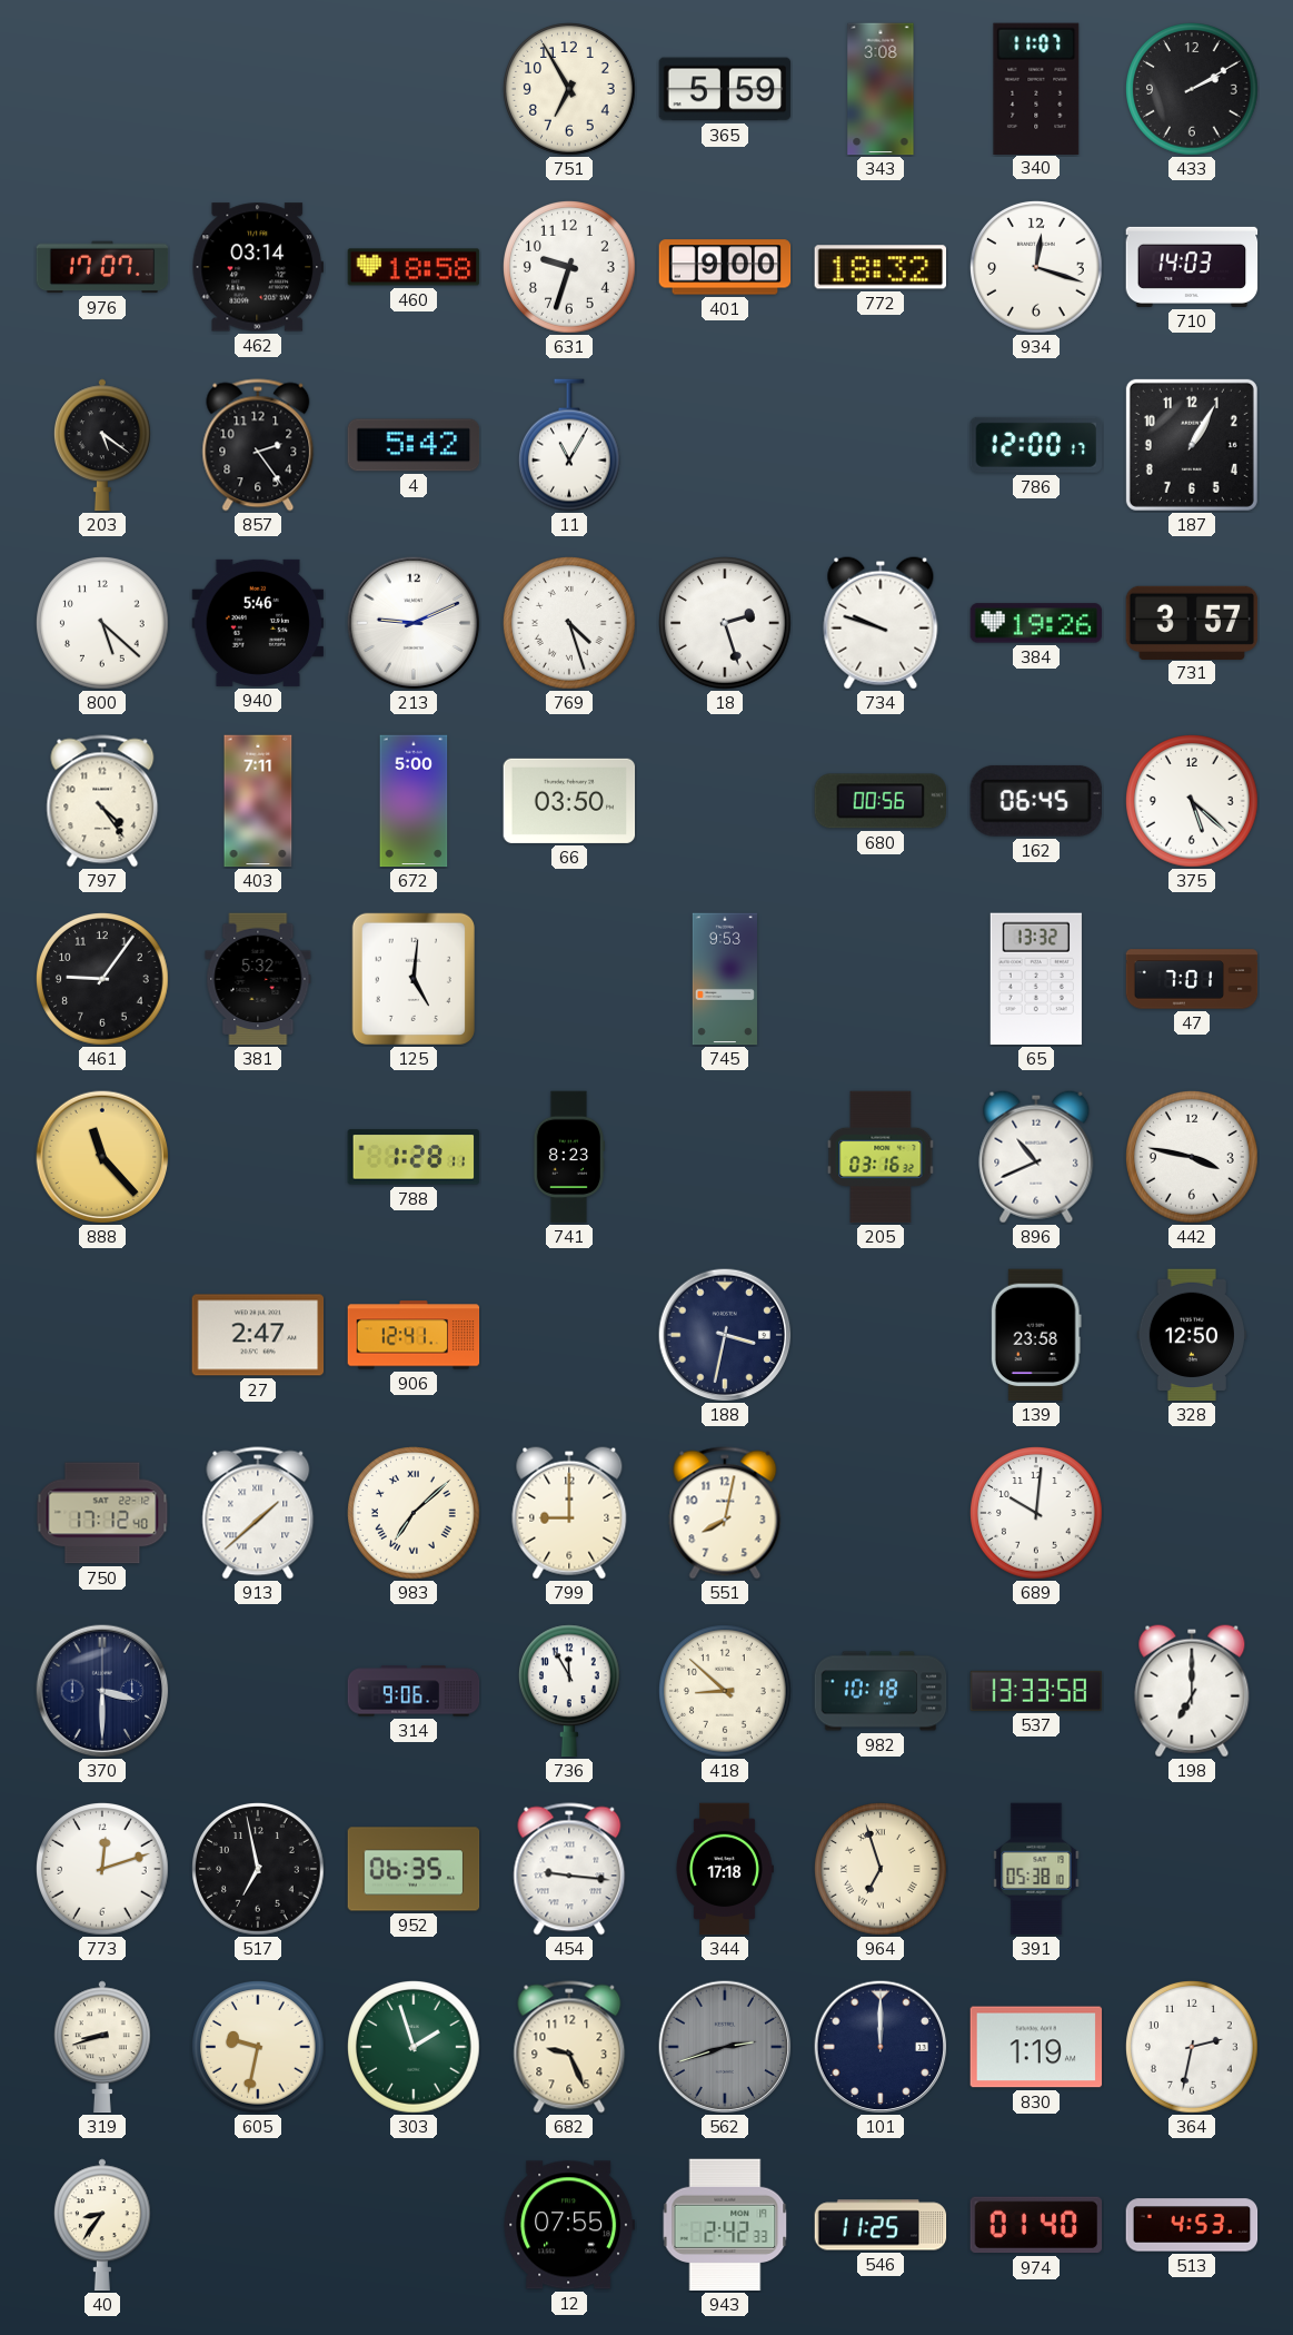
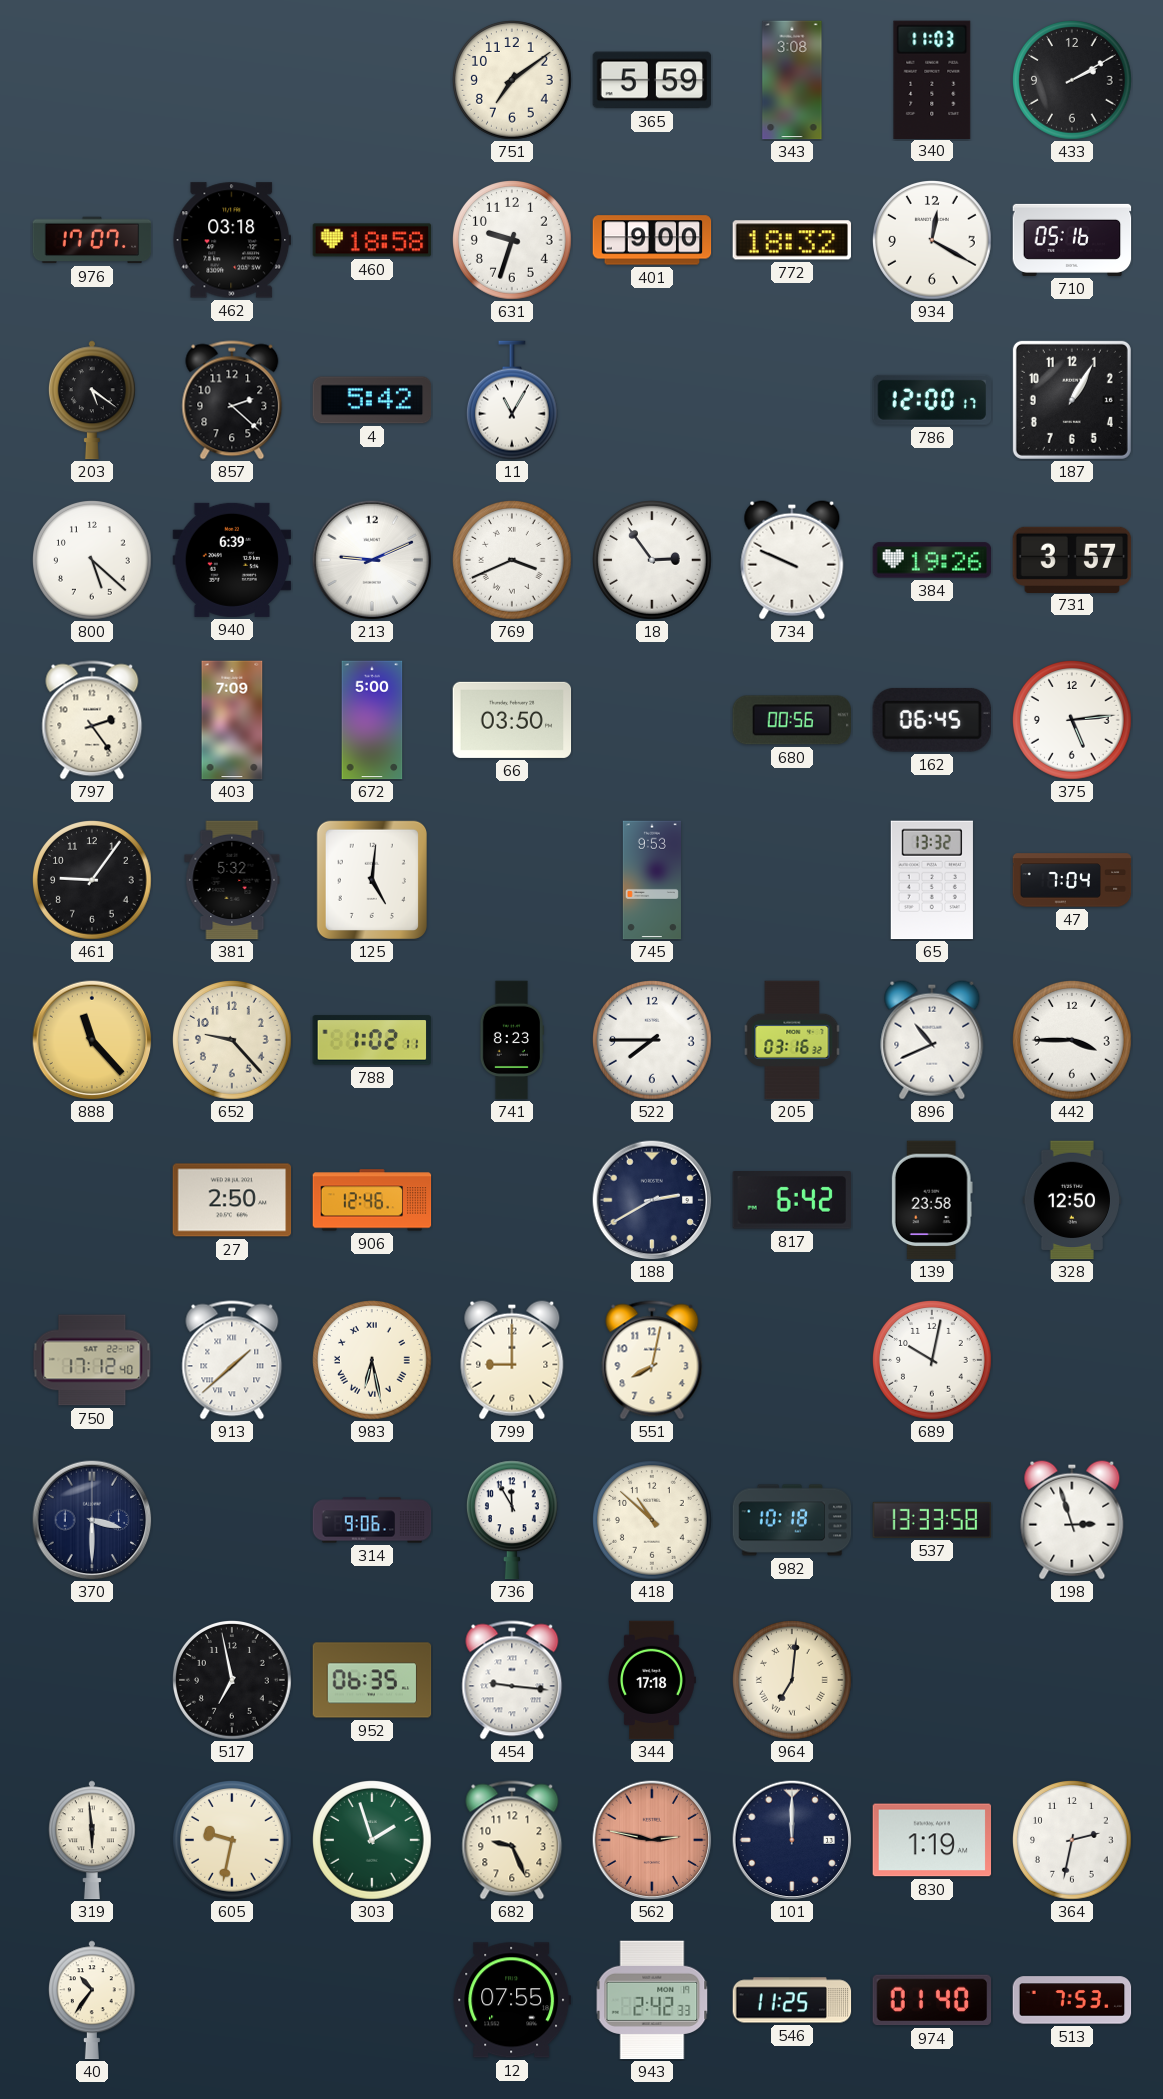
751: 6:55 -> 7:09
340: 11:07 -> 11:03
462: 03:14 -> 03:18
934: 12:18 -> 12:20
710: 14:03 -> 05:16
857: 2:24 -> 2:22
940: 5:46 -> 6:39
769: 4:27 -> 3:41
18: 2:27 -> 2:54
734: 9:48 -> 9:49
797: 4:24 -> 2:24
403: 7:11 -> 7:09
375: 5:22 -> 5:14
47: 7:01 -> 7:04
652: none -> 9:23
788: 1:28 -> 1:02
522: none -> 7:45
442: 3:47 -> 3:45
27: 2:47 -> 2:50
906: 12:41 -> 12:46
188: 3:32 -> 2:40
817: none -> 6:42
983: 7:08 -> 6:28
689: 10:01 -> 10:02
418: 8:52 -> 10:52
198: 7:00 -> 2:57
773: 12:12 -> none
964: 6:57 -> 7:01
391: 05:38 -> none
319: 8:42 -> 5:59
562: 2:42 -> 2:47
562 dial: grey -> salmon
40: 8:36 -> 10:36
513: 4:53 -> 7:53
